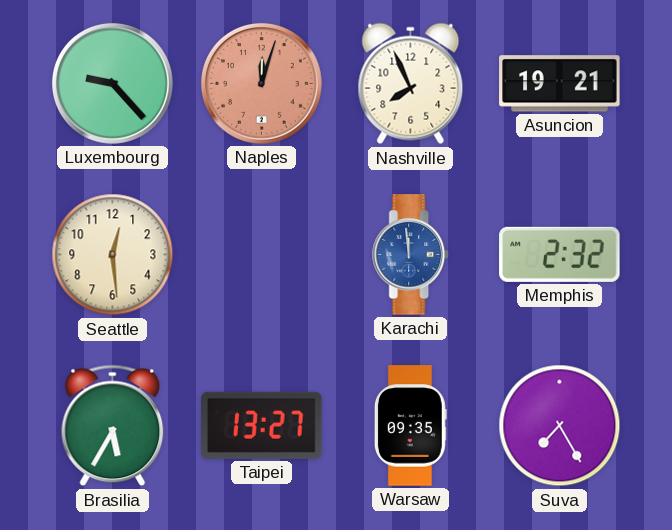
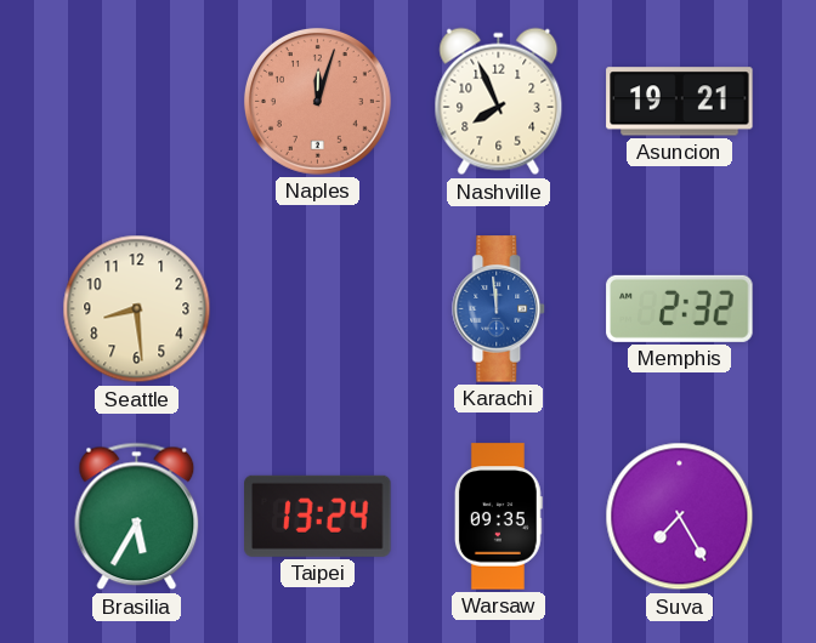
Luxembourg: 9:23 -> none
Seattle: 12:29 -> 8:29
Taipei: 13:27 -> 13:24
